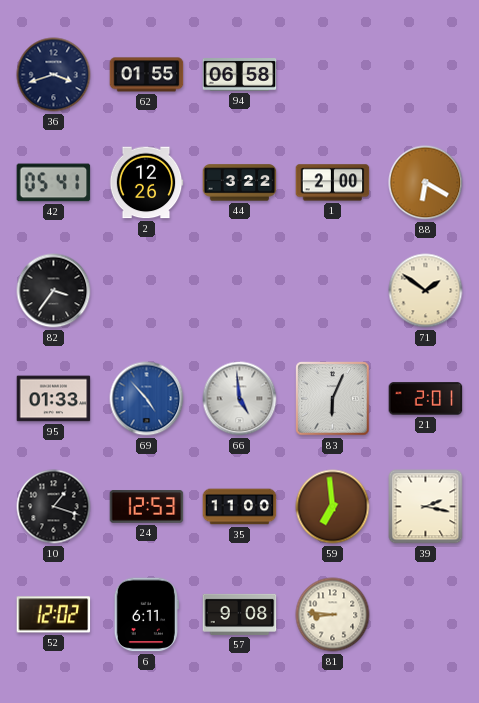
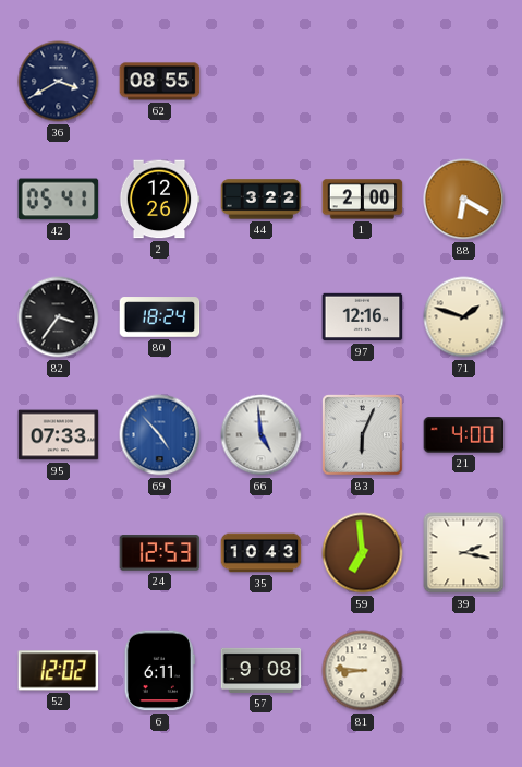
36: 3:42 -> 3:40
62: 01:55 -> 08:55
94: 06:58 -> none
80: none -> 18:24
97: none -> 12:16
71: 1:51 -> 1:48
95: 01:33 -> 07:33
21: 2:01 -> 4:00
10: 1:18 -> none
35: 11:00 -> 10:43
